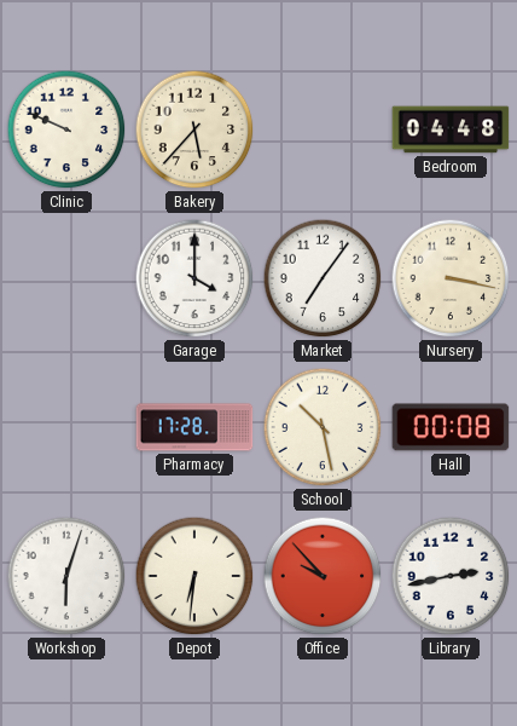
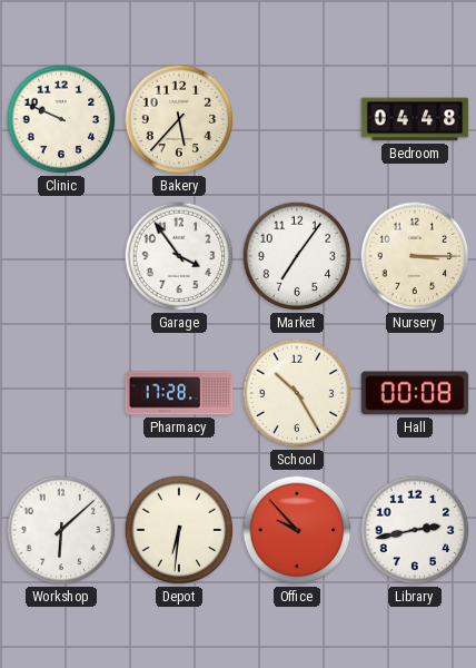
Garage: 4:00 -> 3:54
Nursery: 3:17 -> 3:15
School: 10:28 -> 10:25
Workshop: 6:03 -> 6:08
